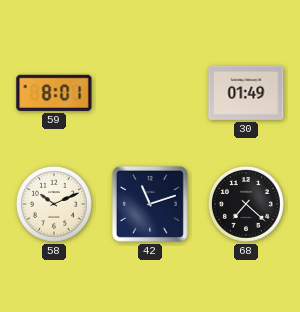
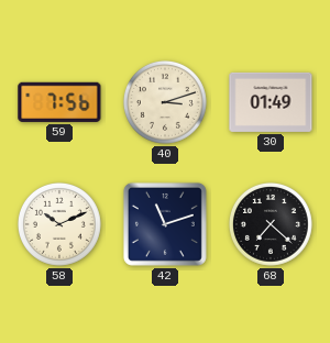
59: 8:01 -> 7:56
40: none -> 3:12
